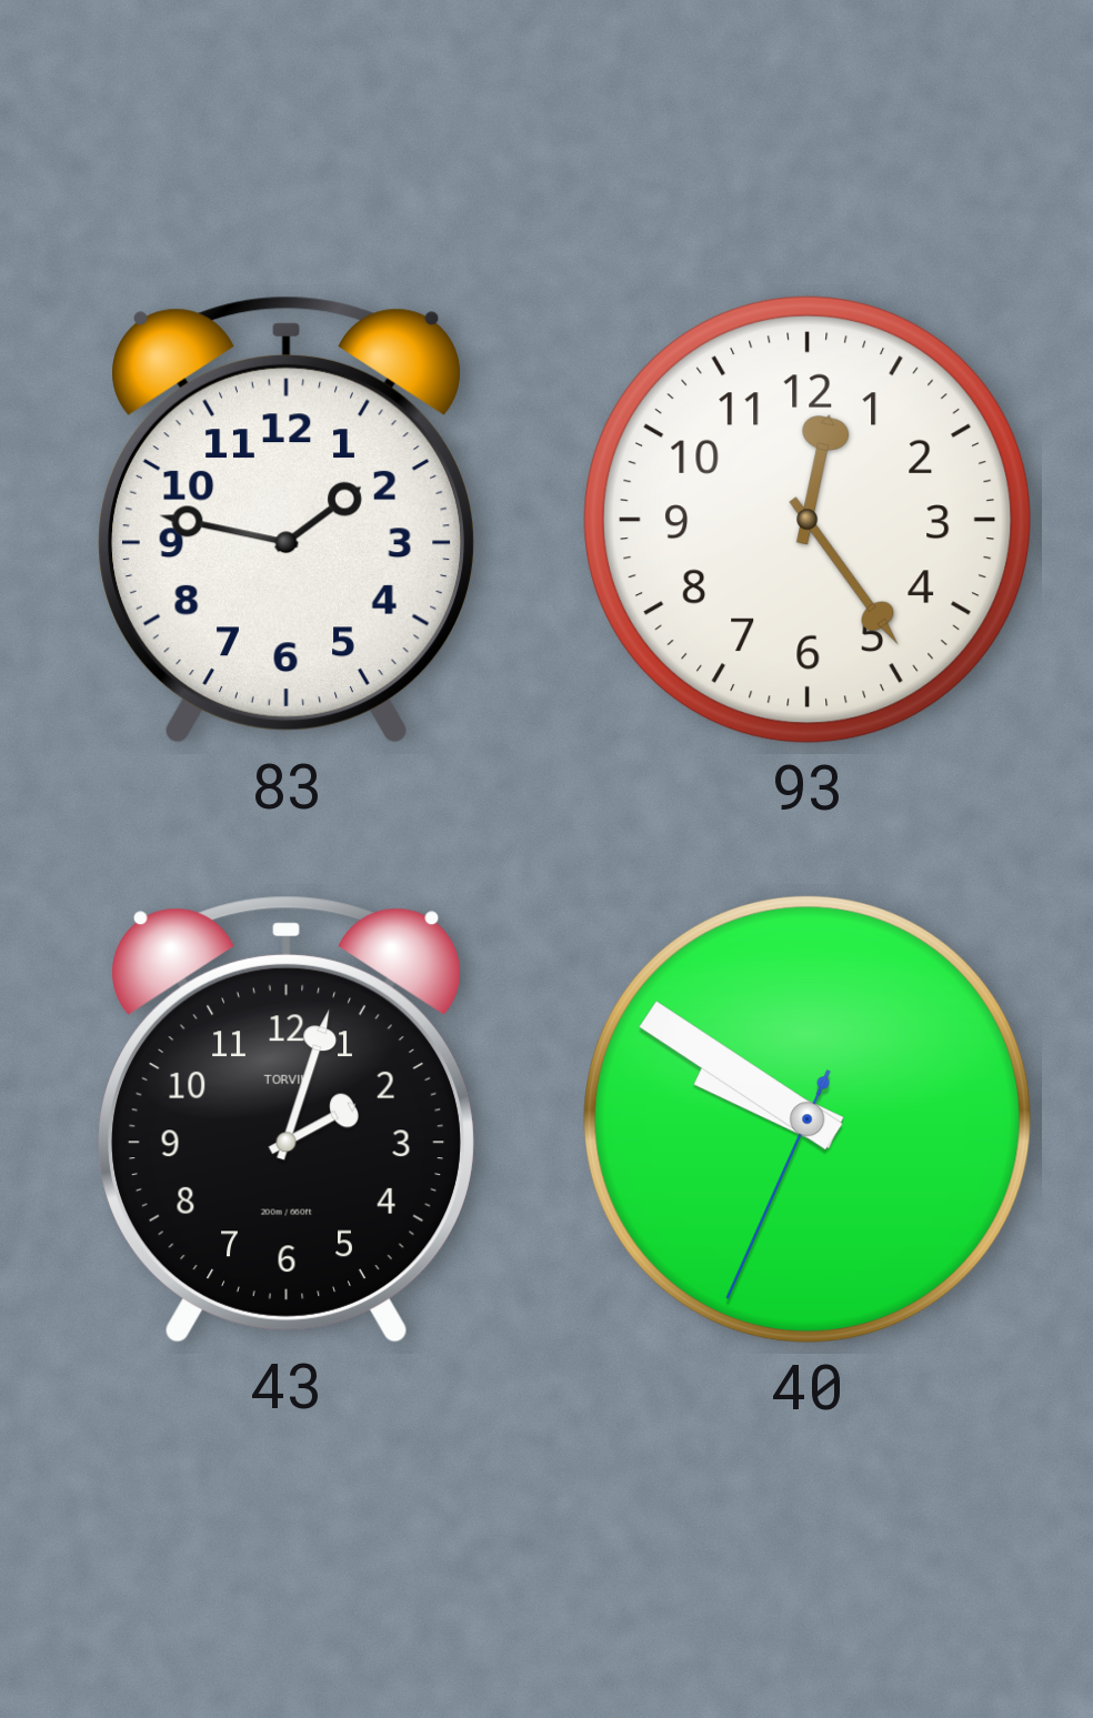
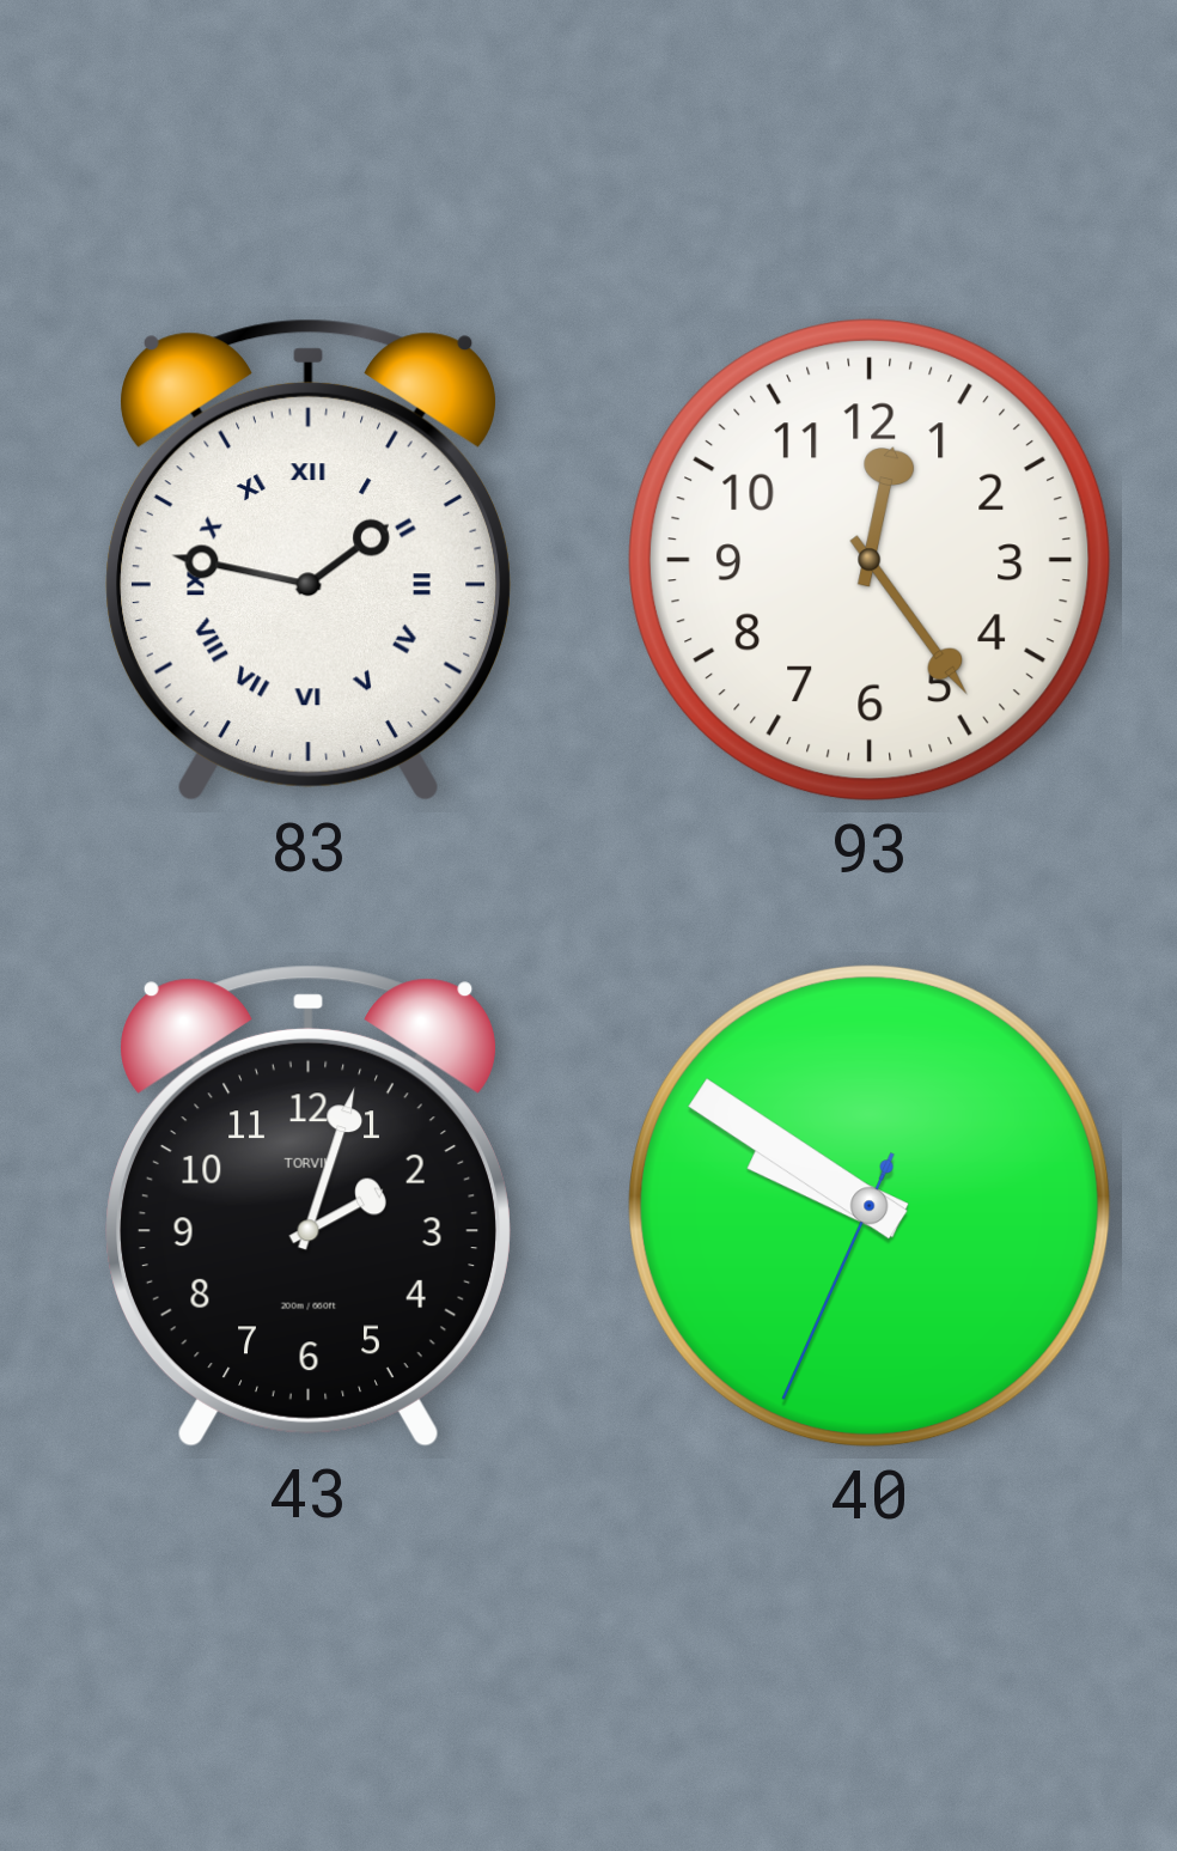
83 numerals: Arabic -> Roman
